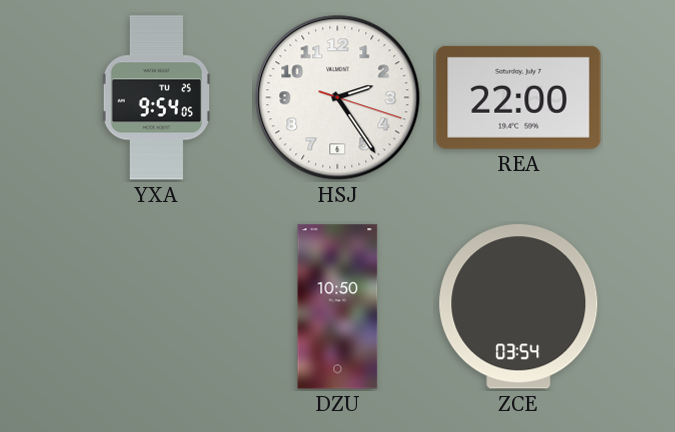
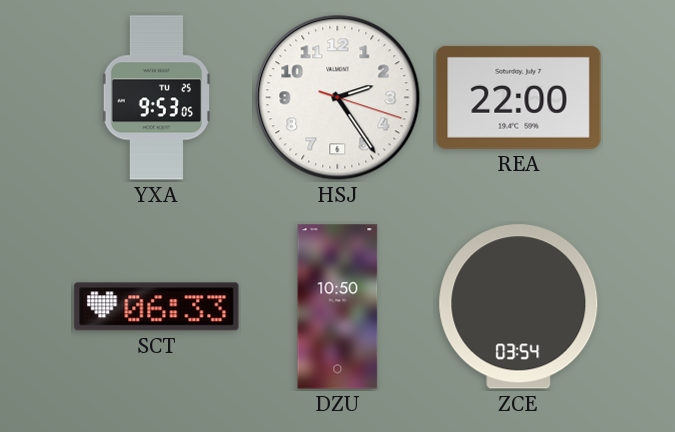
YXA: 9:54 -> 9:53
SCT: none -> 06:33
